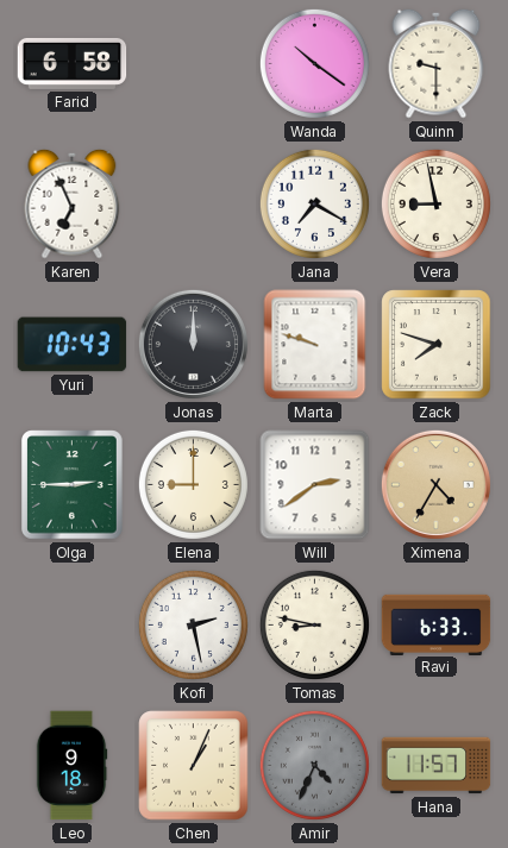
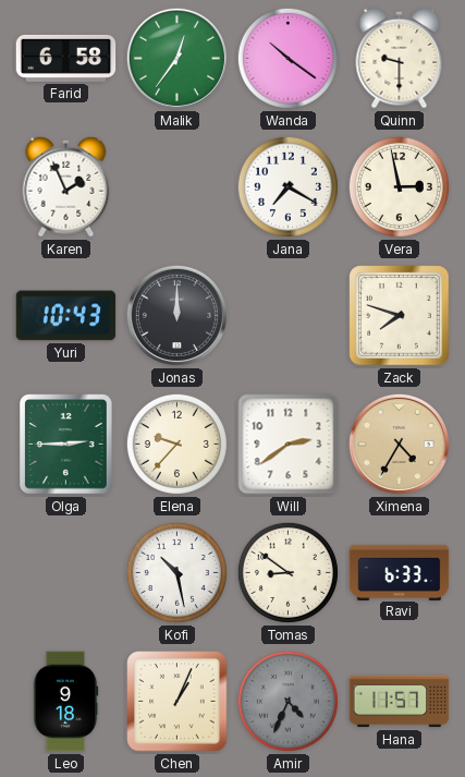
Malik: none -> 12:36
Karen: 6:56 -> 1:56
Vera: 8:58 -> 2:58
Marta: 9:48 -> none
Elena: 9:00 -> 9:37
Kofi: 2:28 -> 10:28
Tomas: 8:47 -> 8:51
